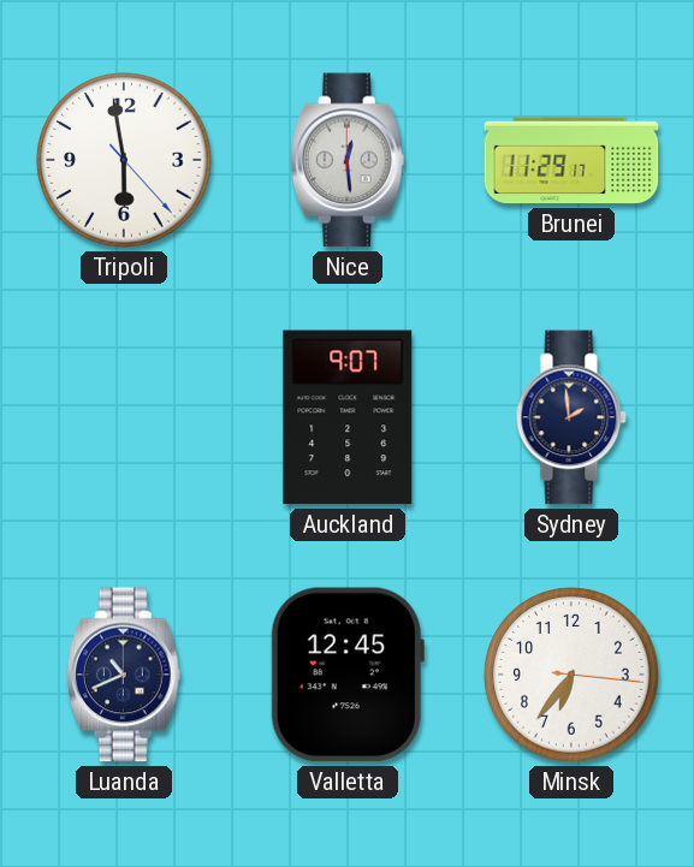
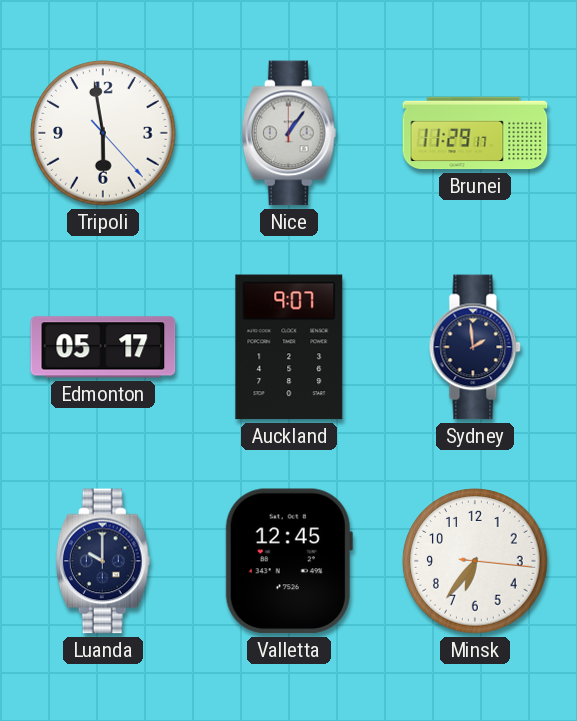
Nice: 12:29 -> 1:06
Edmonton: none -> 05:17
Luanda: 10:41 -> 10:00
